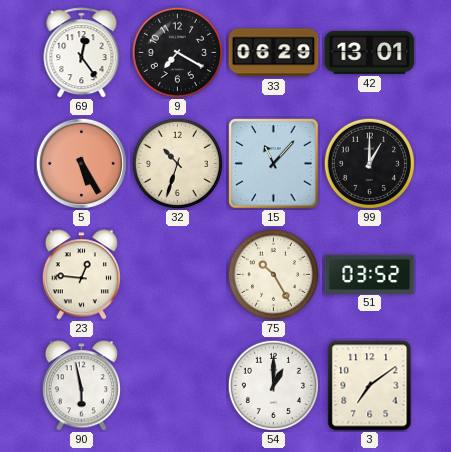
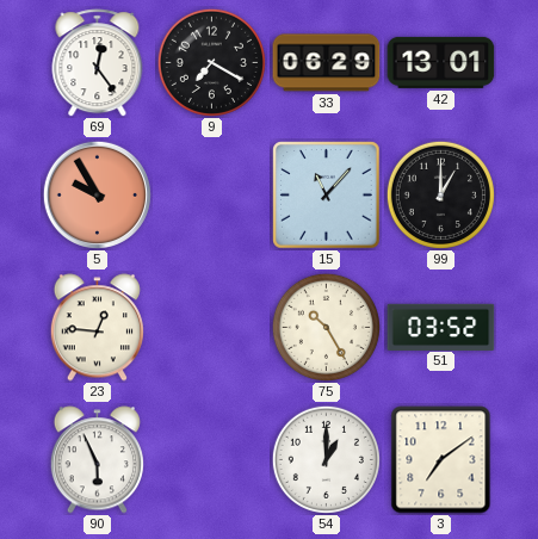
5: 5:25 -> 9:55
32: 10:33 -> none
90: 5:58 -> 5:56
